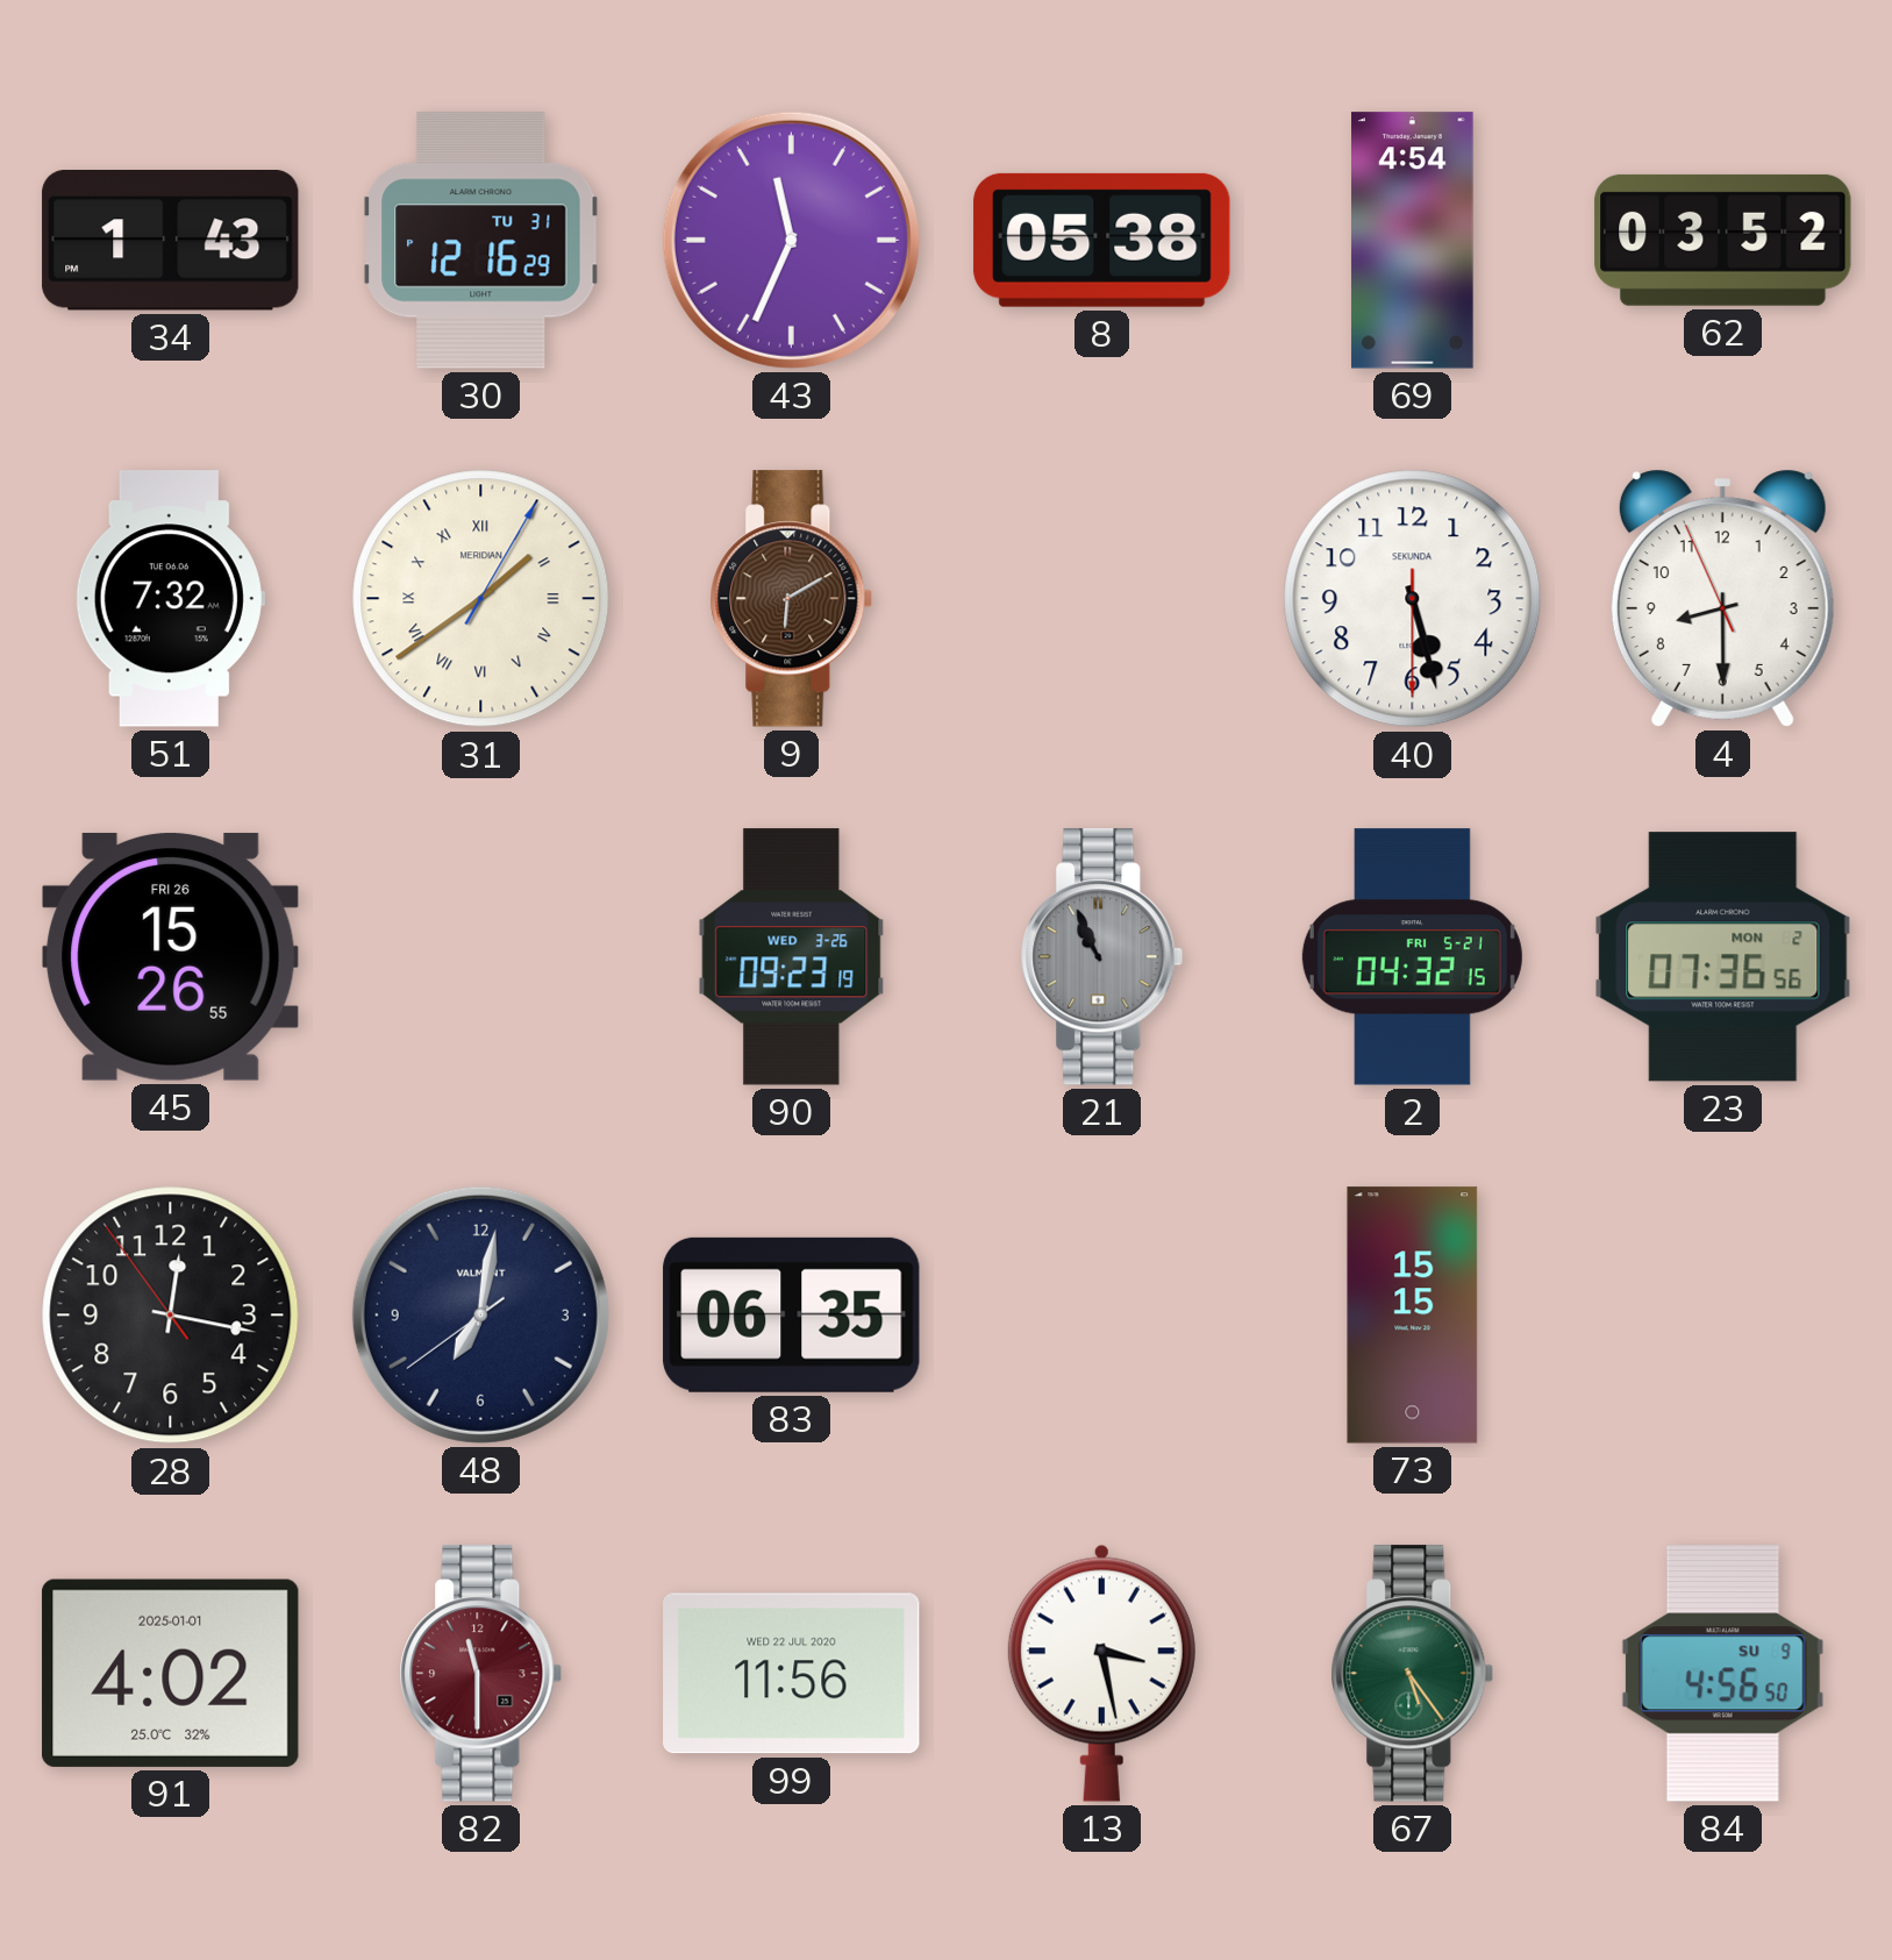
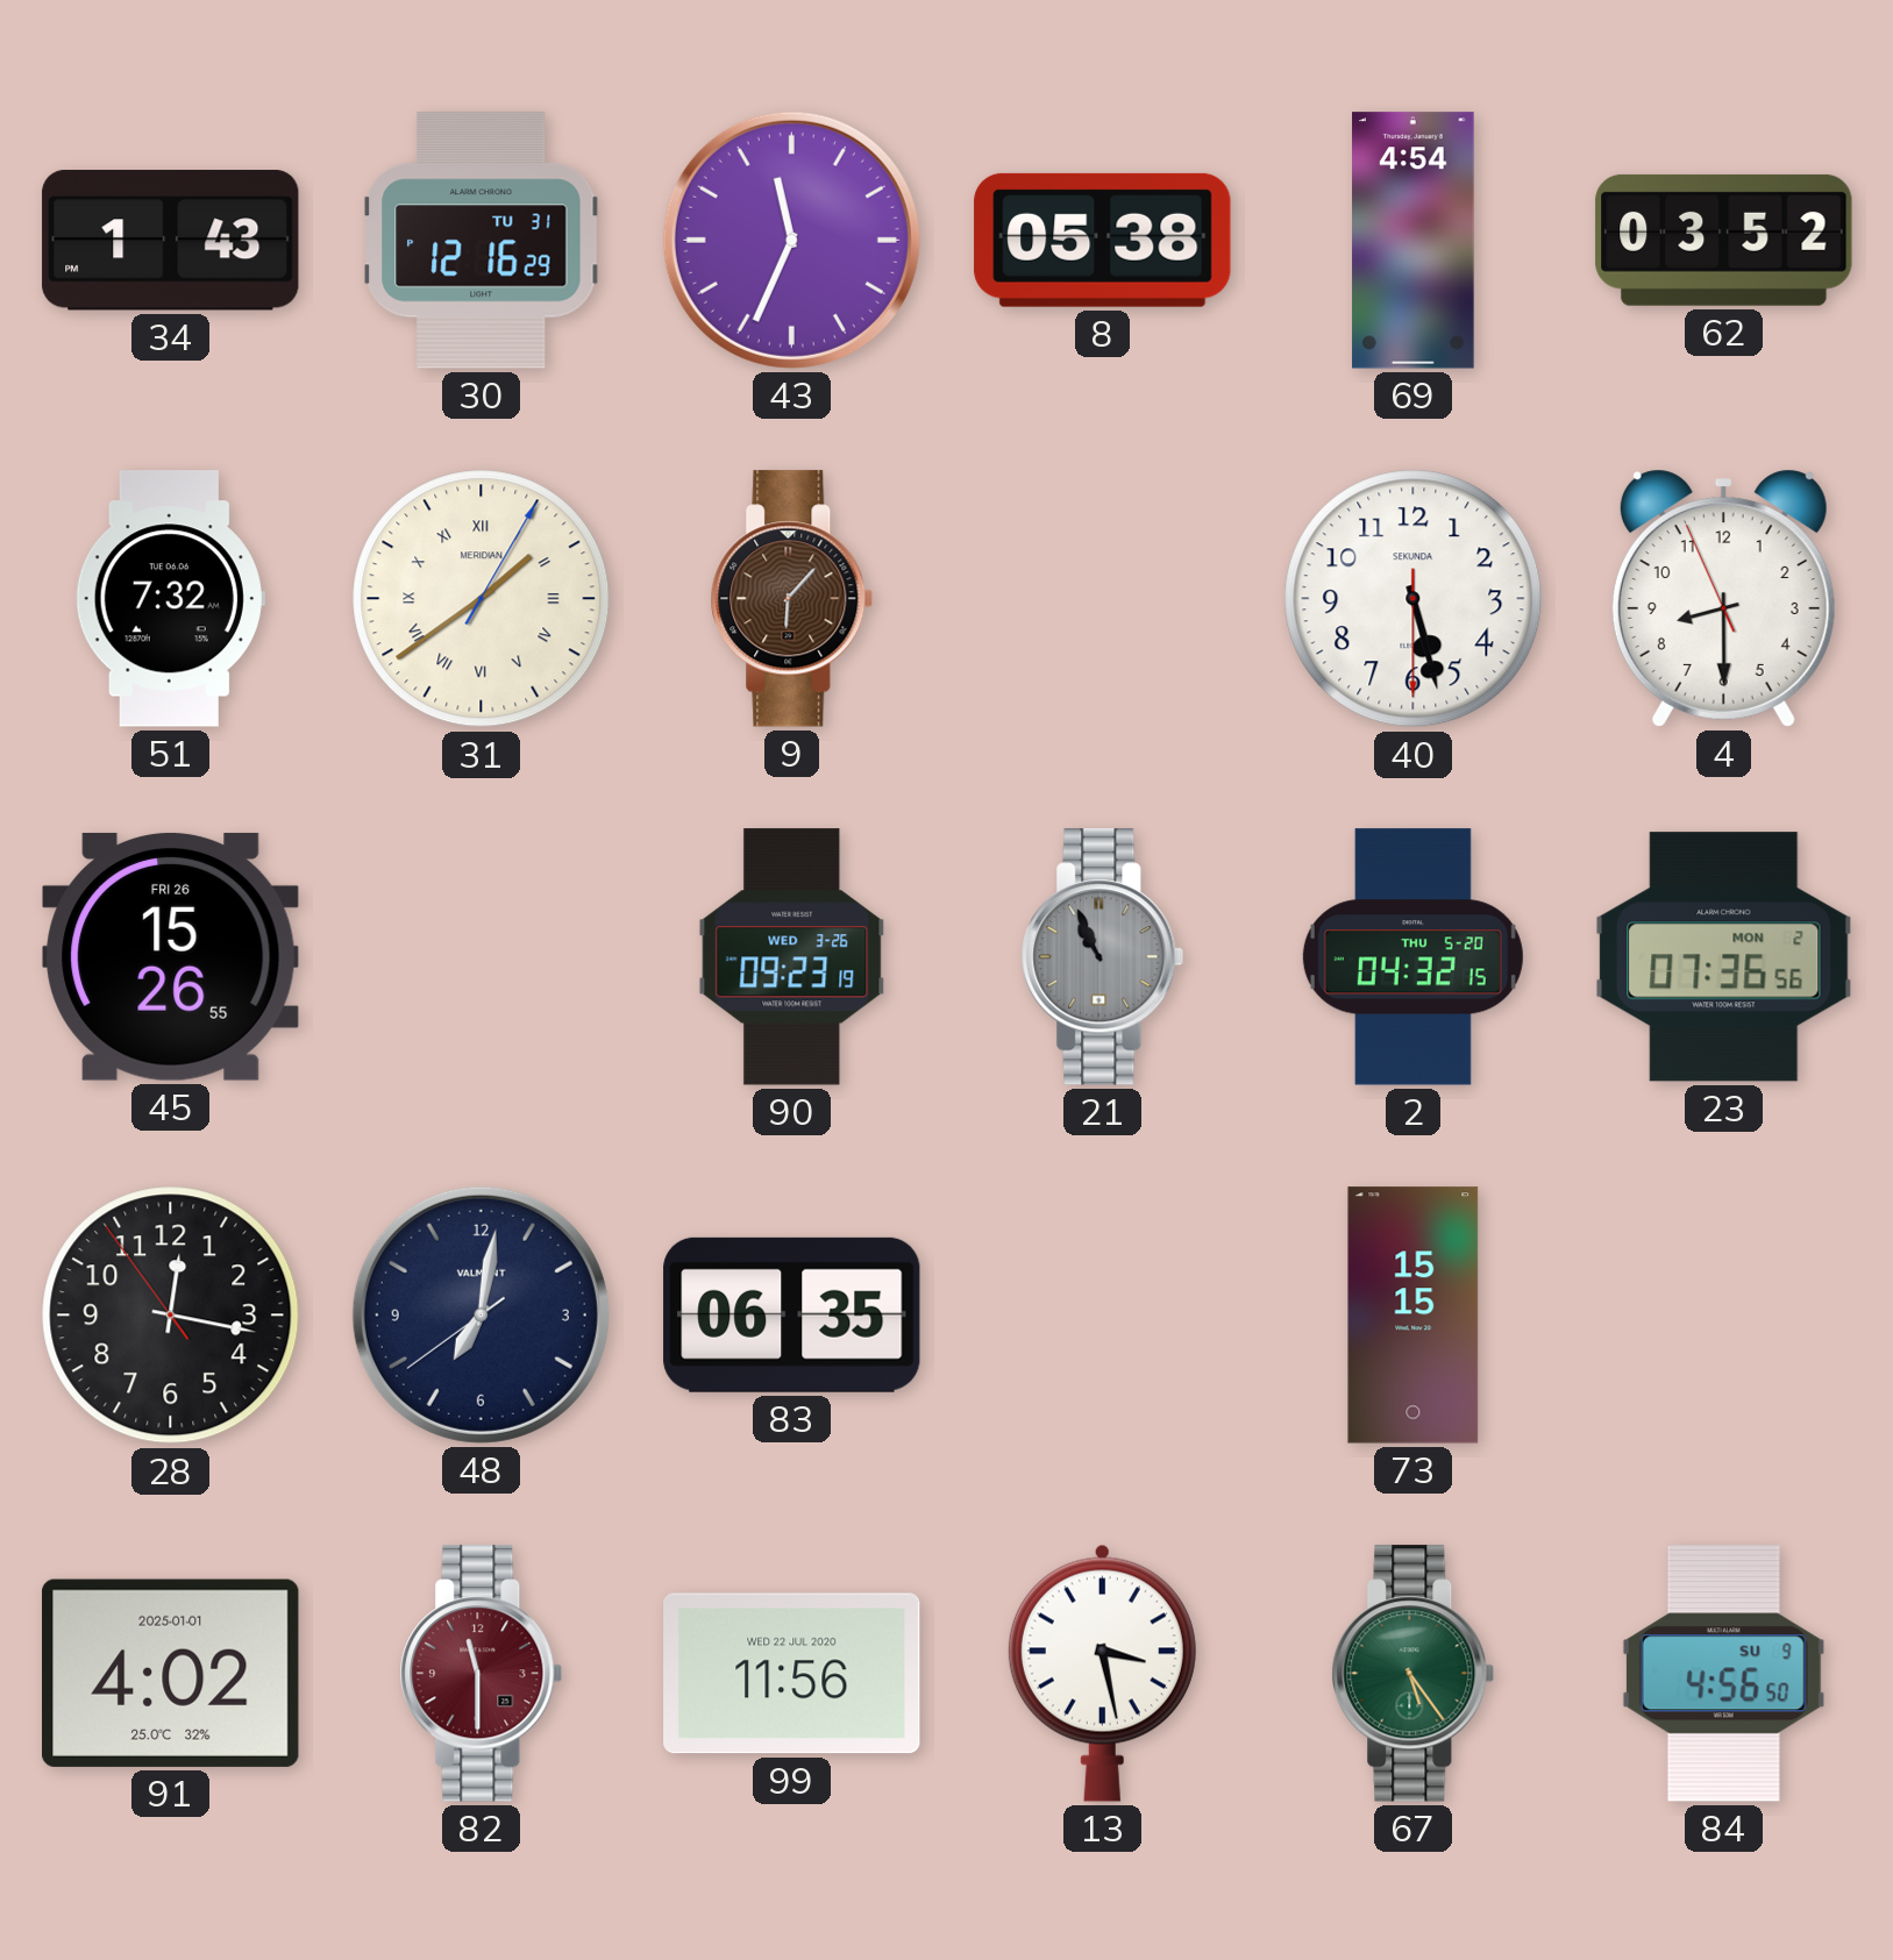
9: 6:10 -> 6:07
2 date: FRI 5-21 -> THU 5-20
